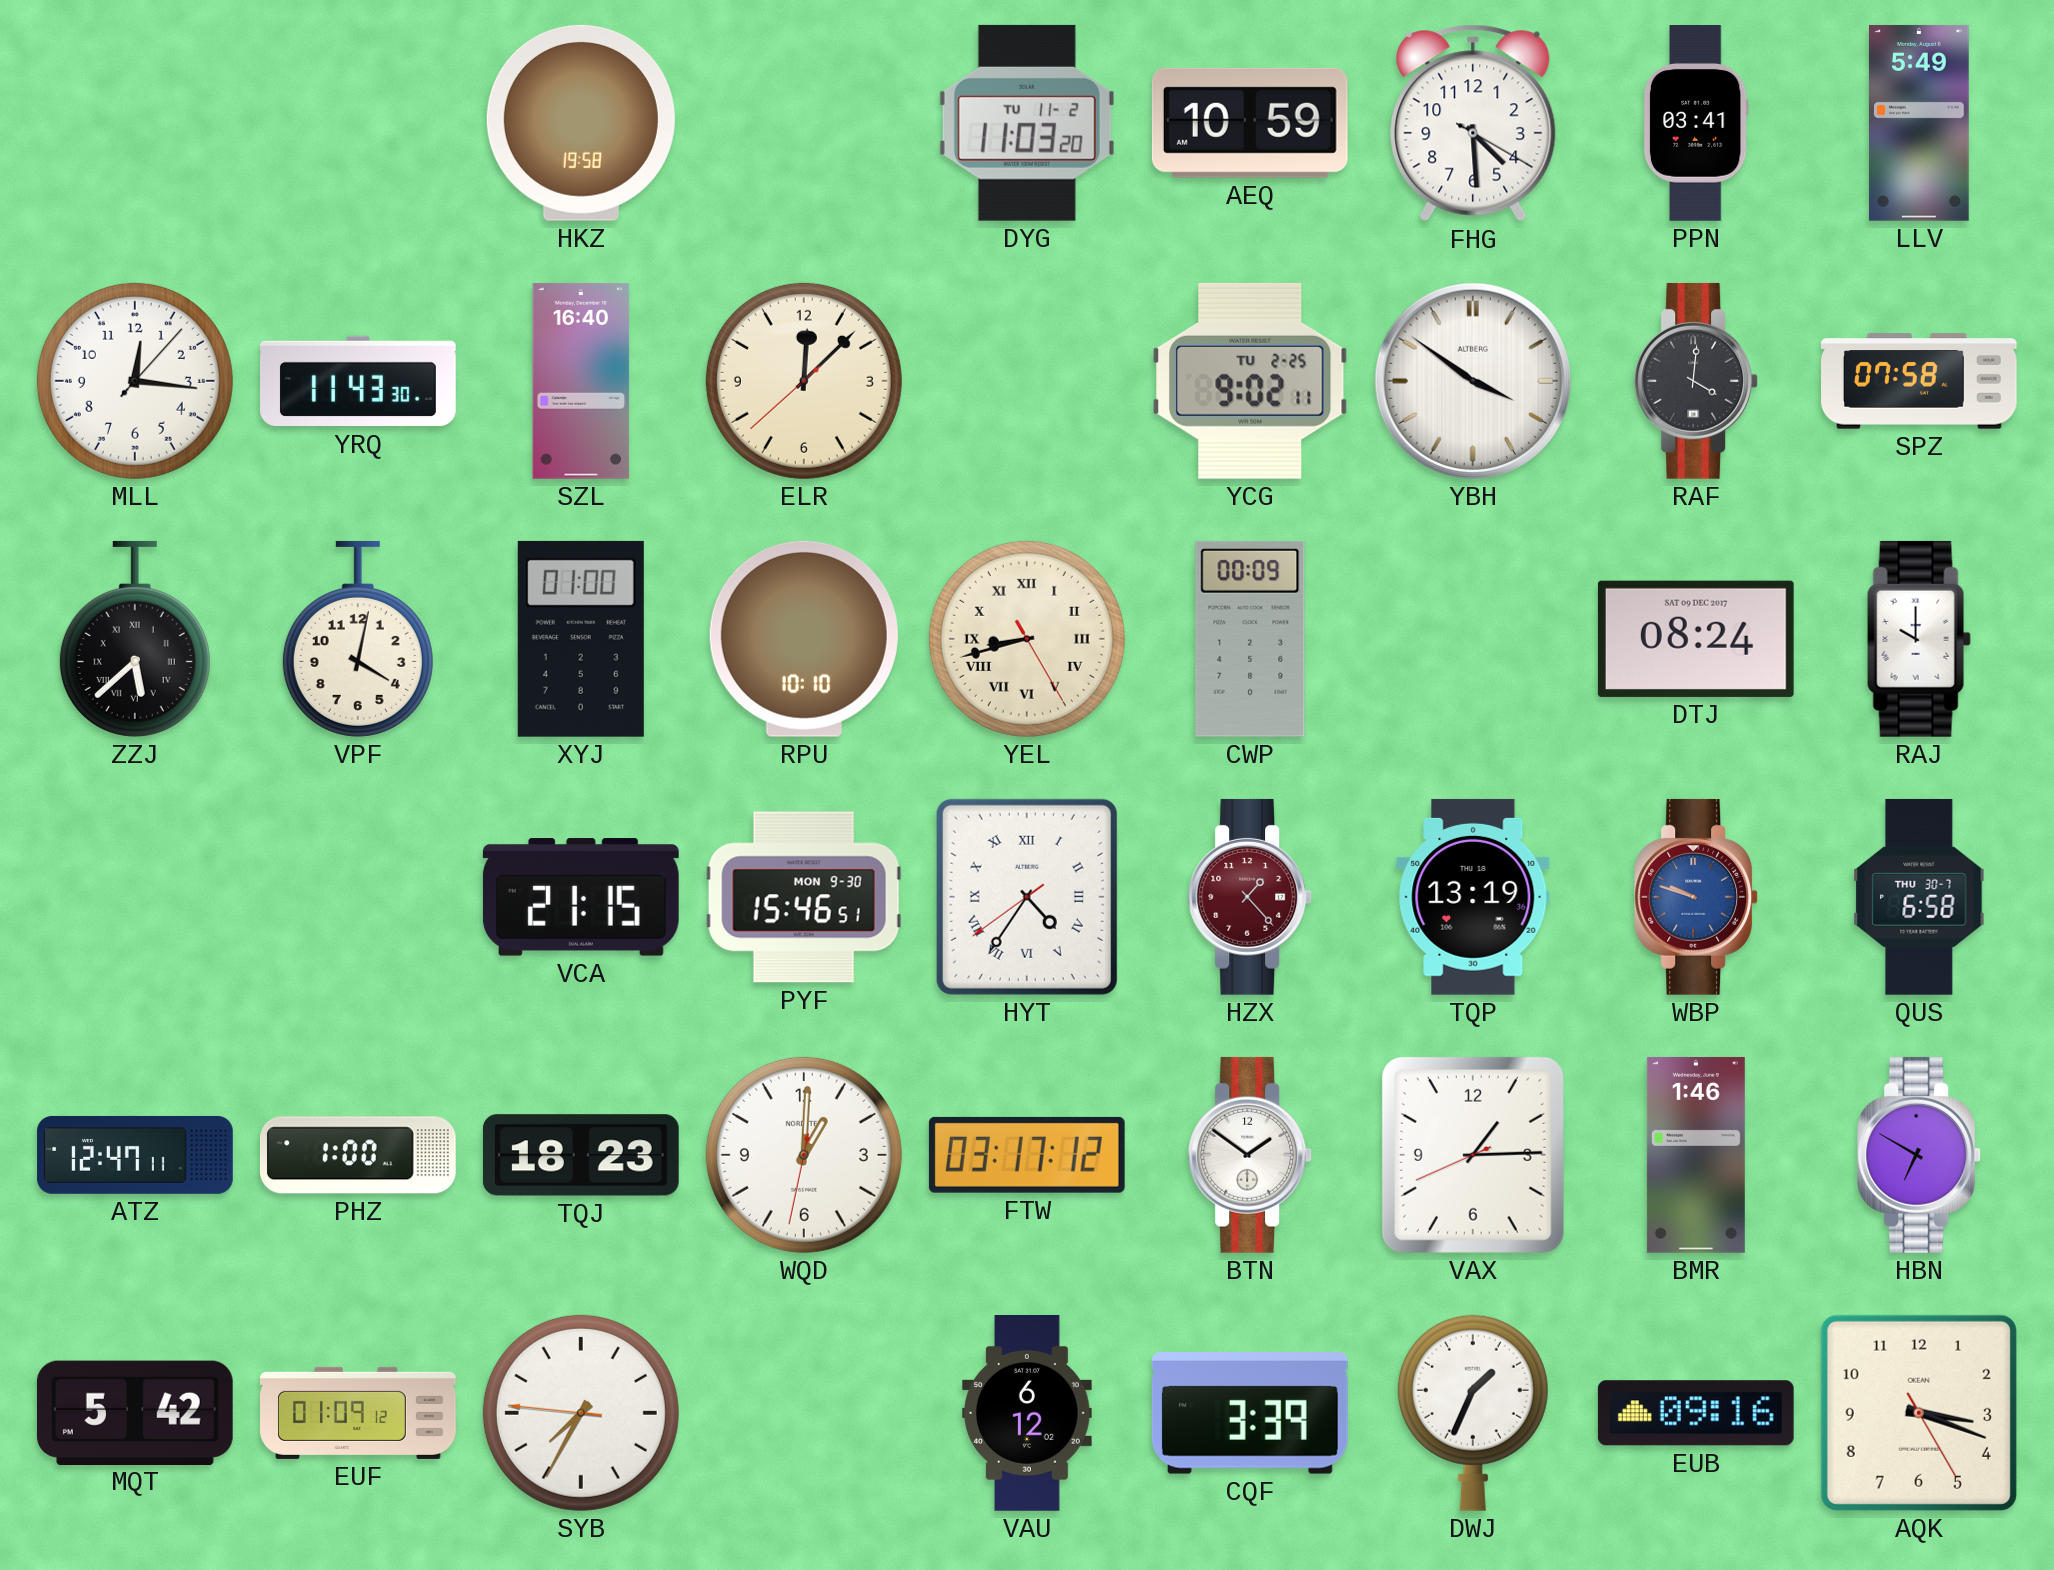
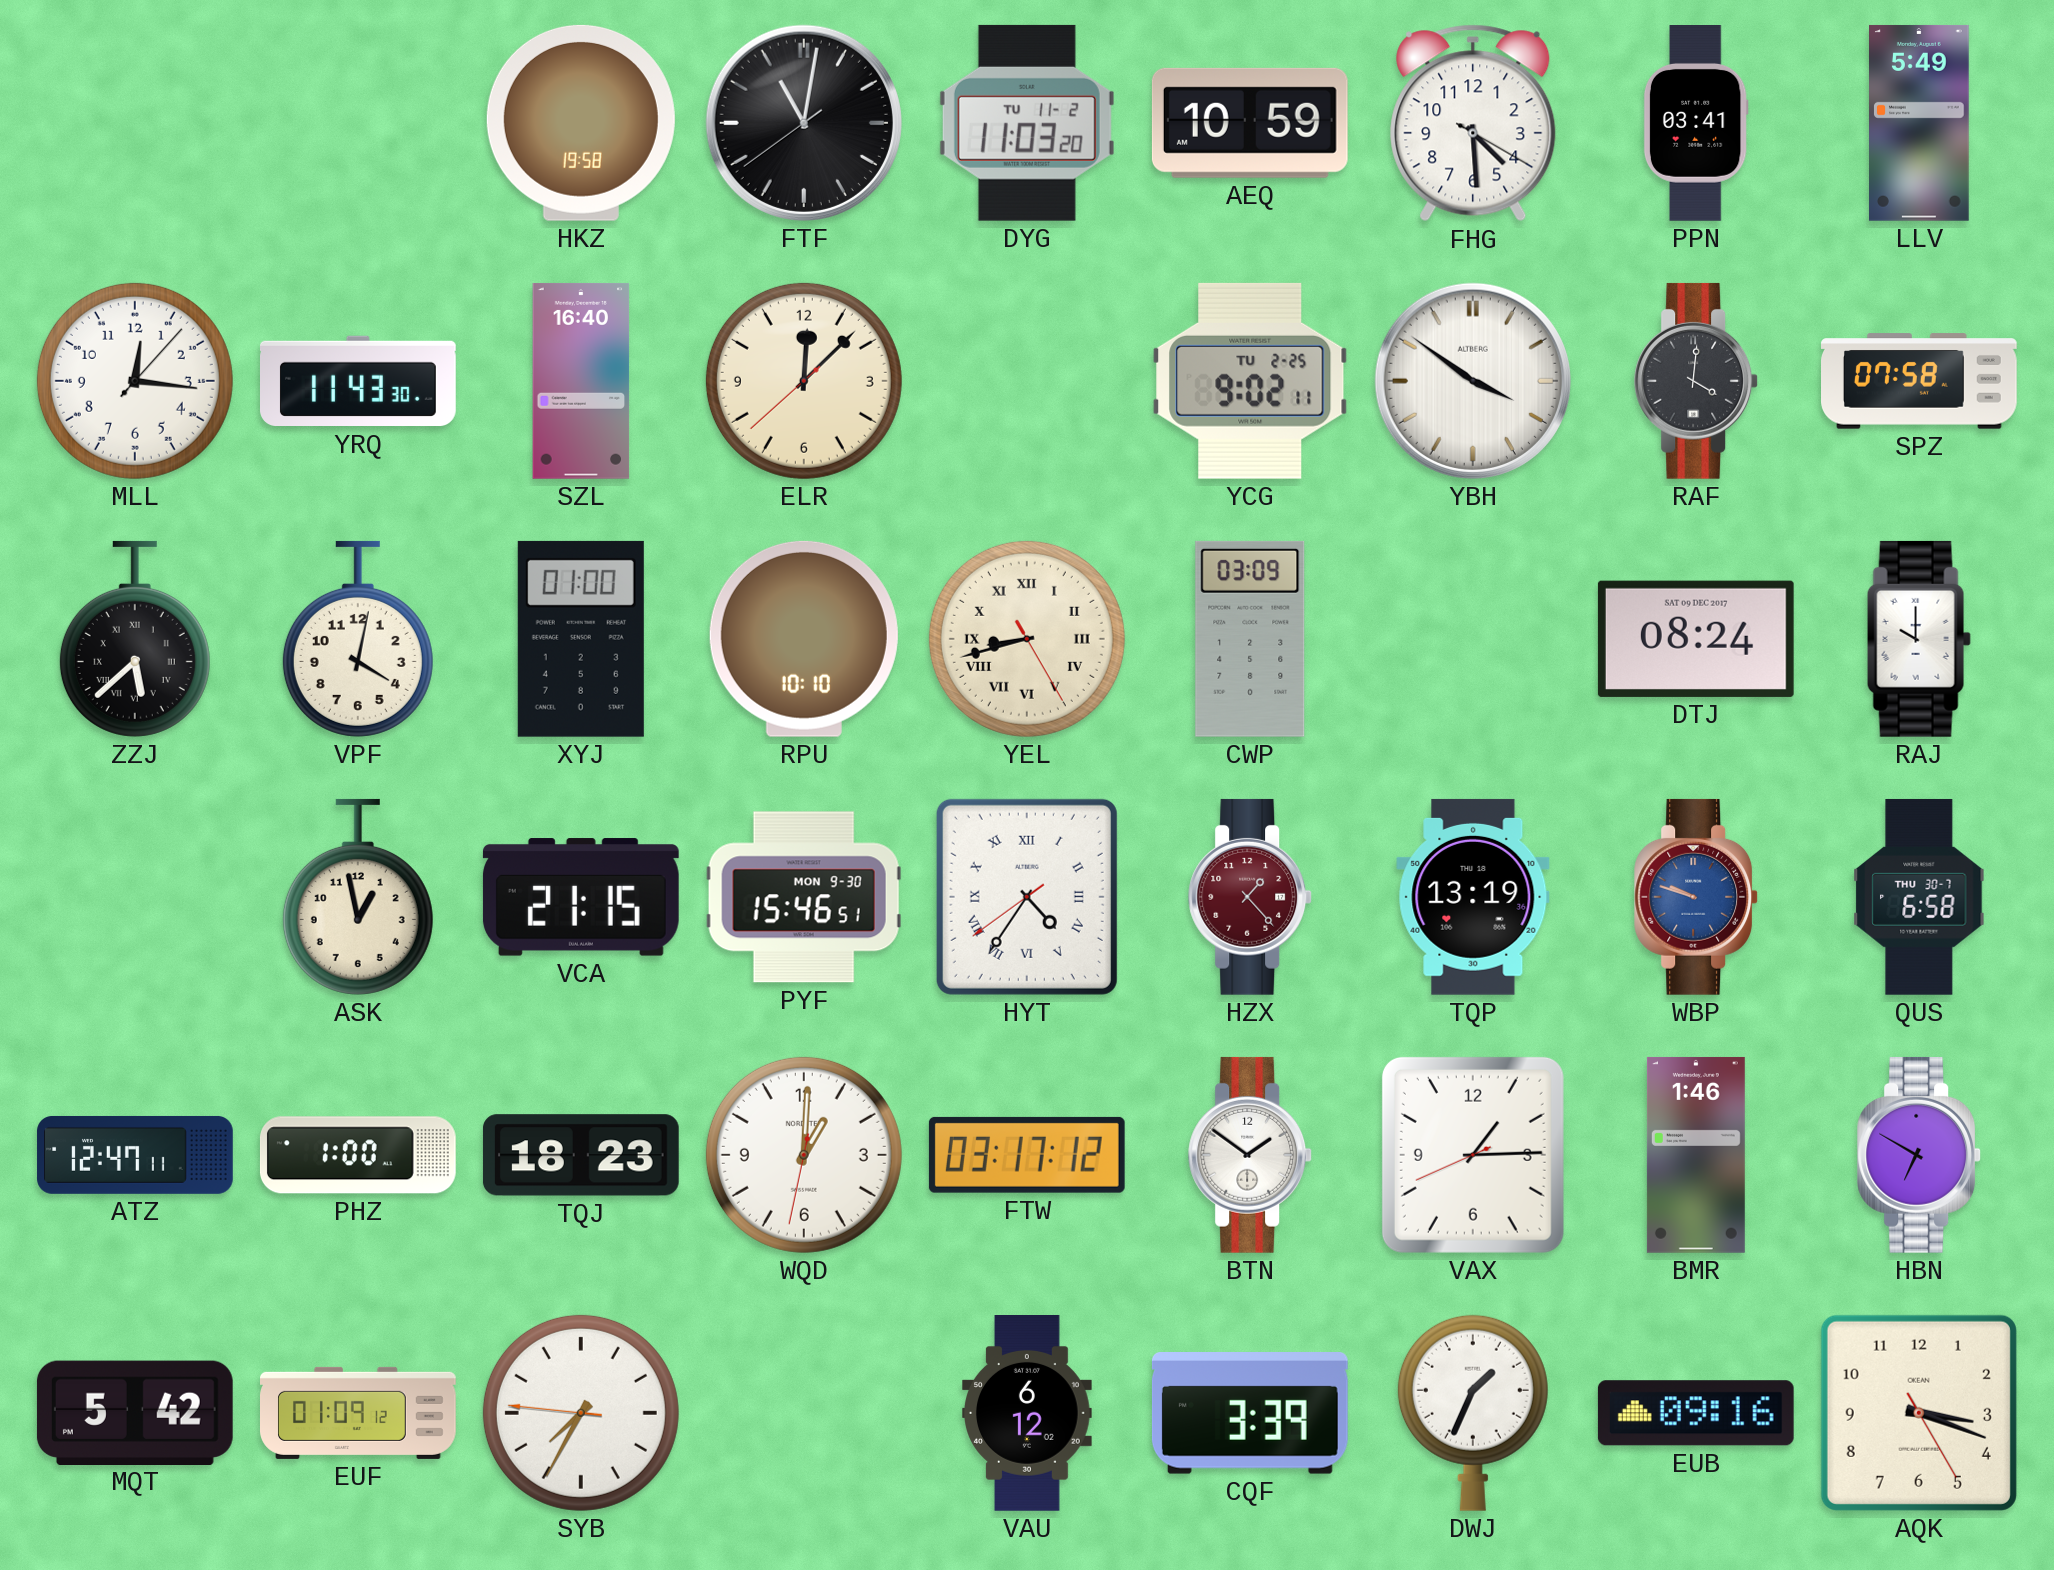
FTF: none -> 11:01
CWP: 00:09 -> 03:09
ASK: none -> 12:58
